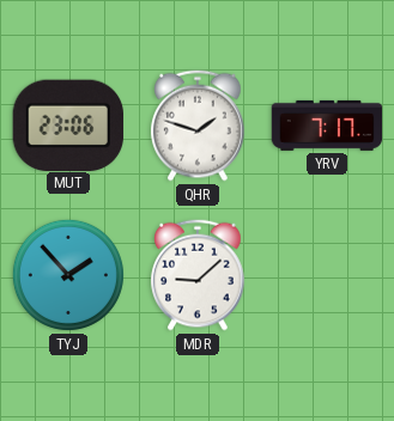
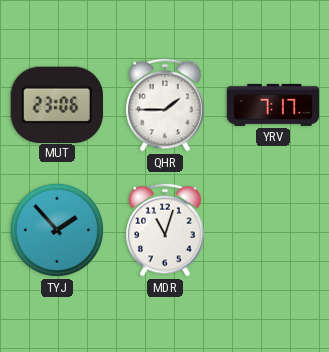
QHR: 1:48 -> 1:45
MDR: 9:08 -> 11:03
